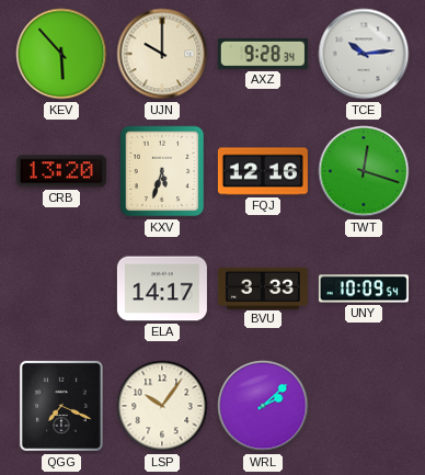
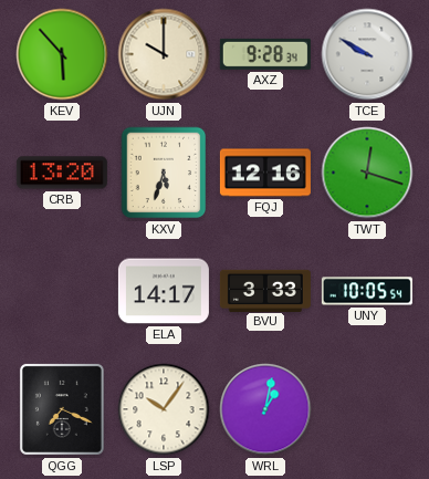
TCE: 10:14 -> 9:50
UNY: 10:09 -> 10:05
WRL: 2:08 -> 1:02
